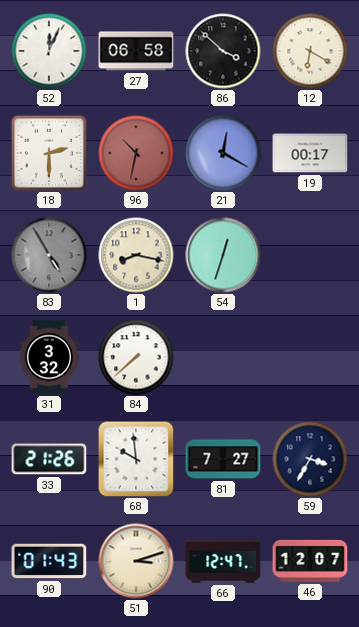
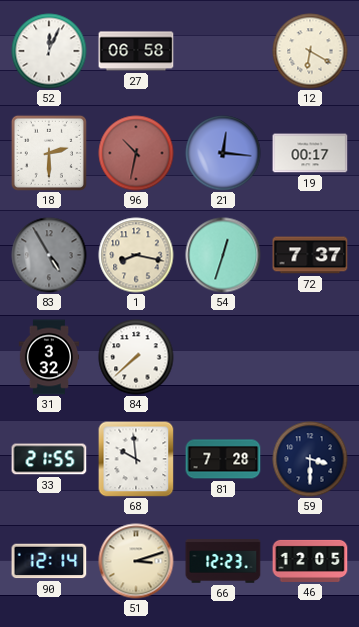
86: 3:52 -> none
21: 12:20 -> 12:16
72: none -> 7:37
33: 21:26 -> 21:55
81: 7:27 -> 7:28
59: 3:35 -> 3:30
90: 01:43 -> 12:14
66: 12:47 -> 12:23
46: 12:07 -> 12:05
